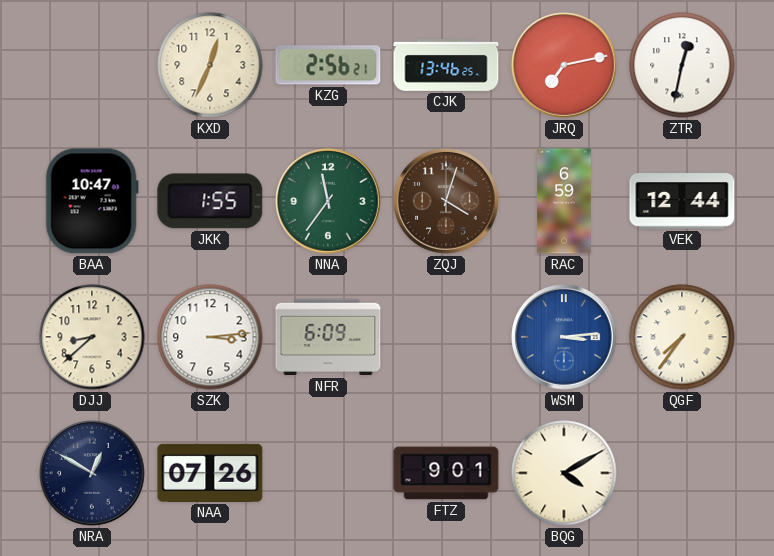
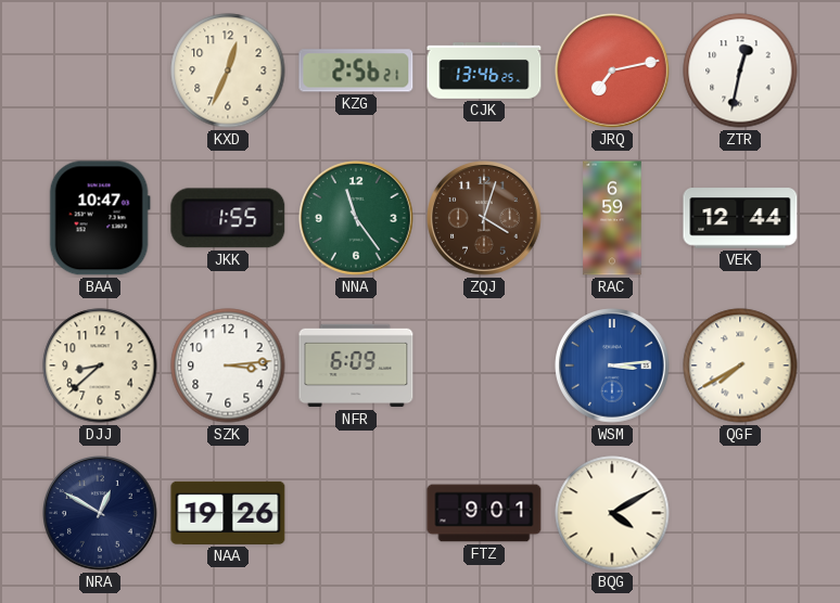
NNA: 11:36 -> 11:24
QGF: 7:36 -> 7:40
NAA: 07:26 -> 19:26
